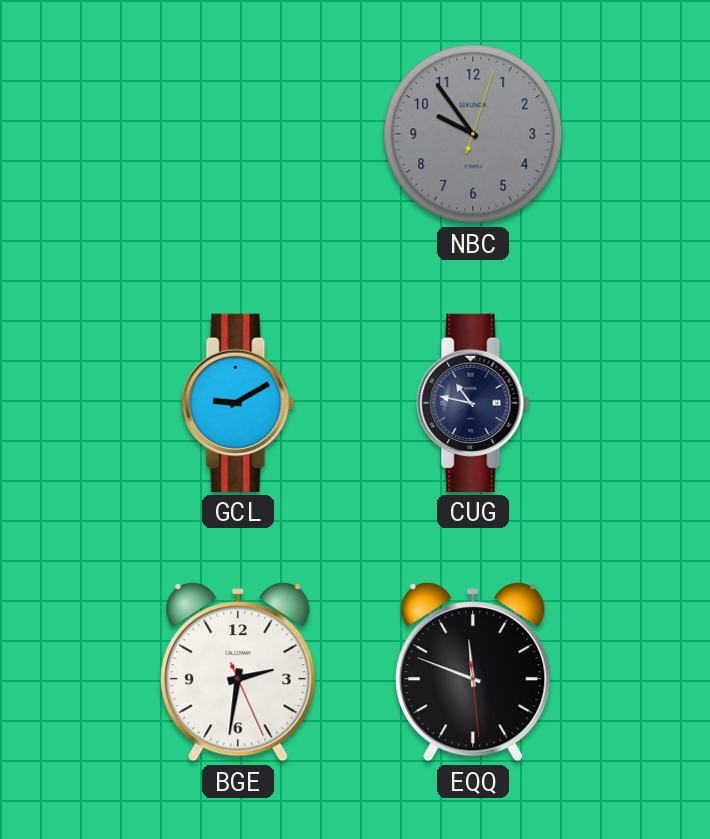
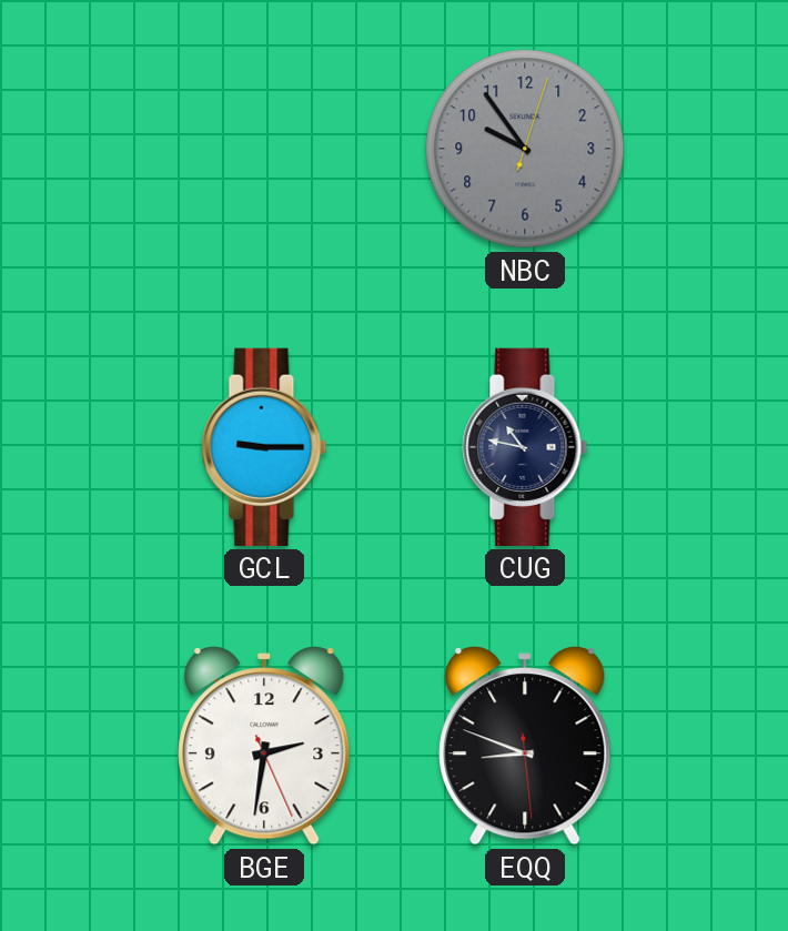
GCL: 9:10 -> 9:15
EQQ: 11:48 -> 8:48
